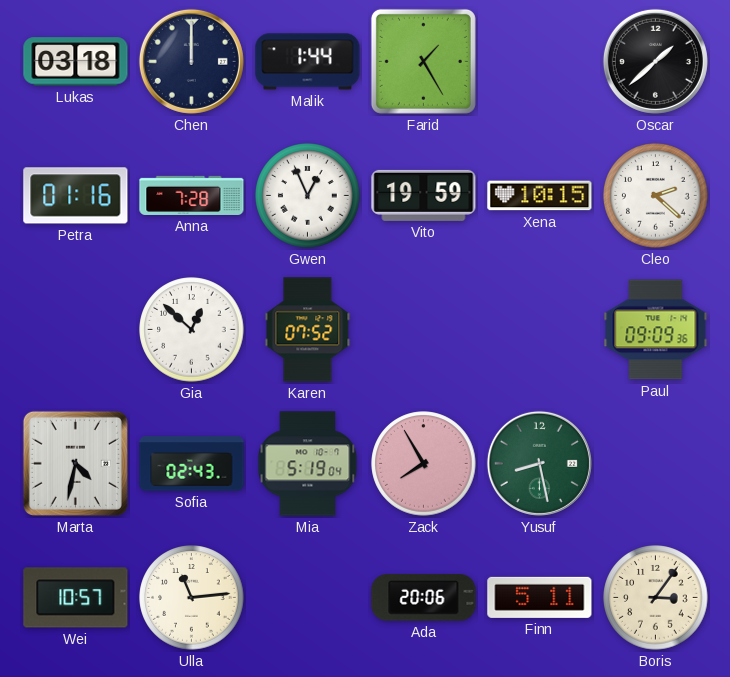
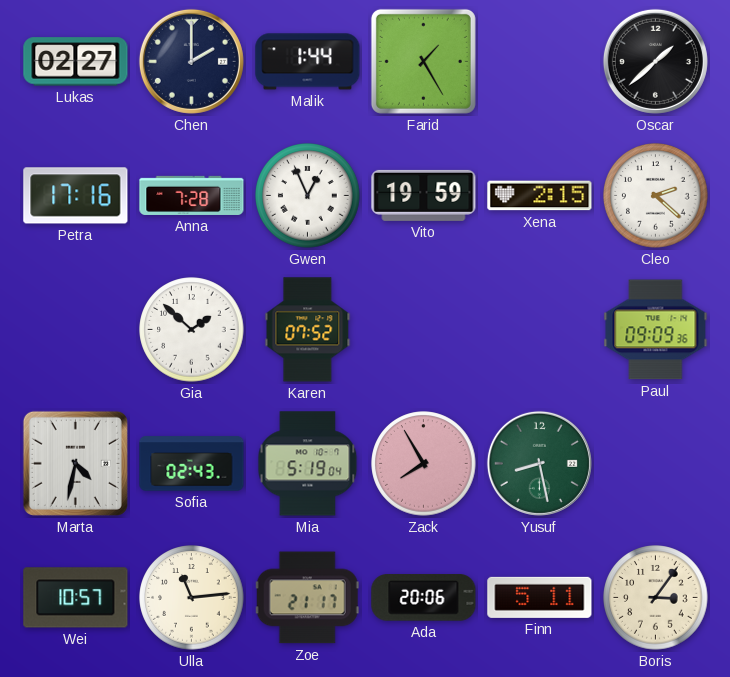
Lukas: 03:18 -> 02:27
Chen: 12:00 -> 2:00
Petra: 01:16 -> 17:16
Xena: 10:15 -> 2:15
Gia: 12:52 -> 1:52
Zoe: none -> 21:17
